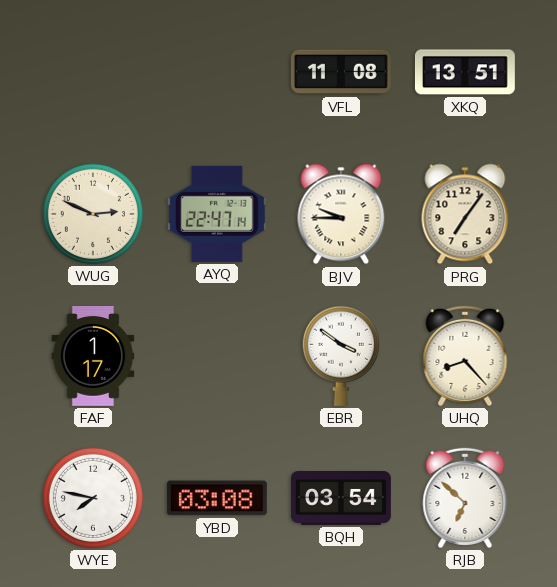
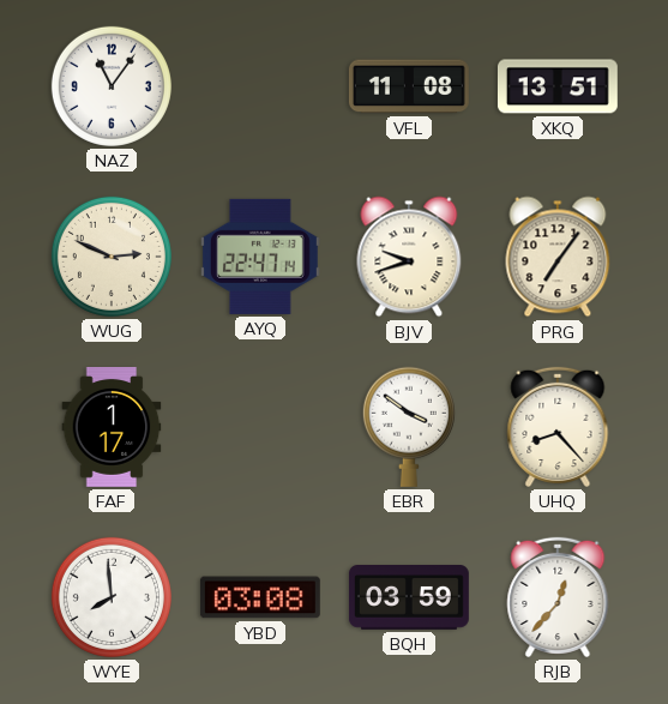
NAZ: none -> 11:06
BJV: 9:45 -> 9:42
WYE: 7:47 -> 7:59
BQH: 03:54 -> 03:59
RJB: 6:52 -> 12:37
